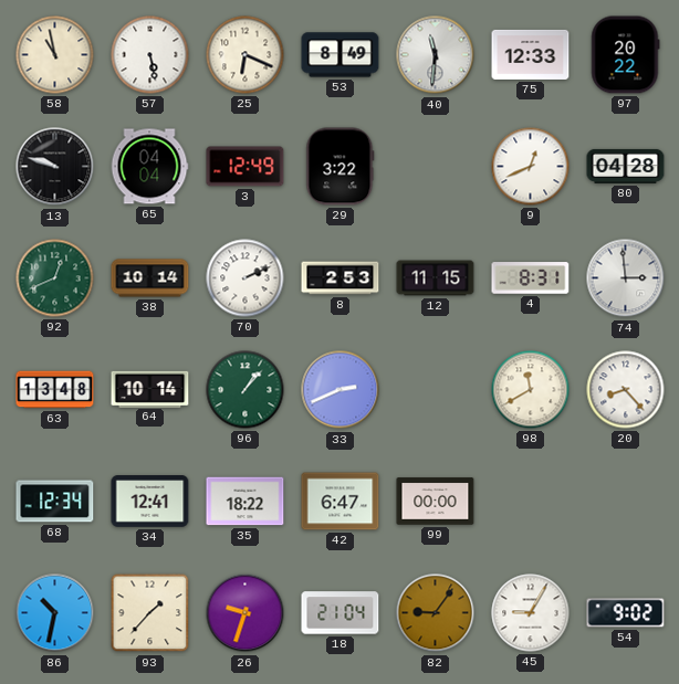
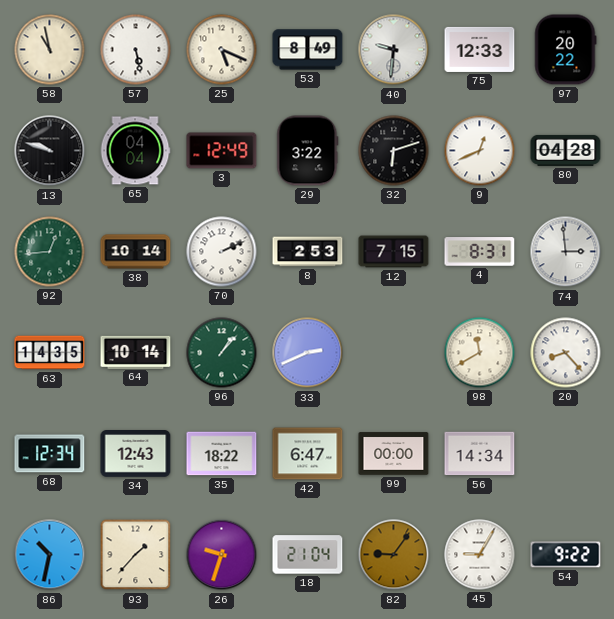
25: 6:19 -> 5:19
40: 11:31 -> 9:31
32: none -> 6:12
92: 12:41 -> 12:44
12: 11:15 -> 7:15
63: 13:48 -> 14:35
34: 12:41 -> 12:43
56: none -> 14:34
54: 9:02 -> 9:22
